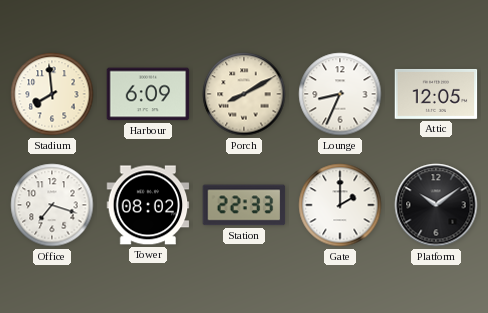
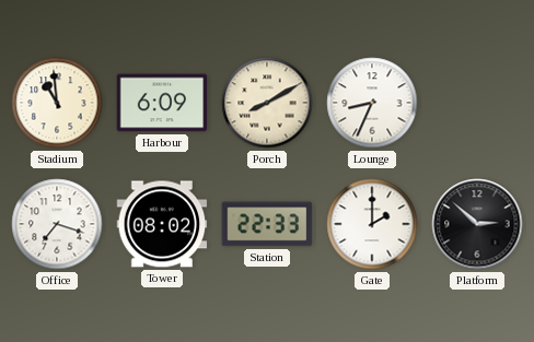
Stadium: 7:59 -> 10:59
Attic: 12:05 -> none
Platform: 10:09 -> 2:52
